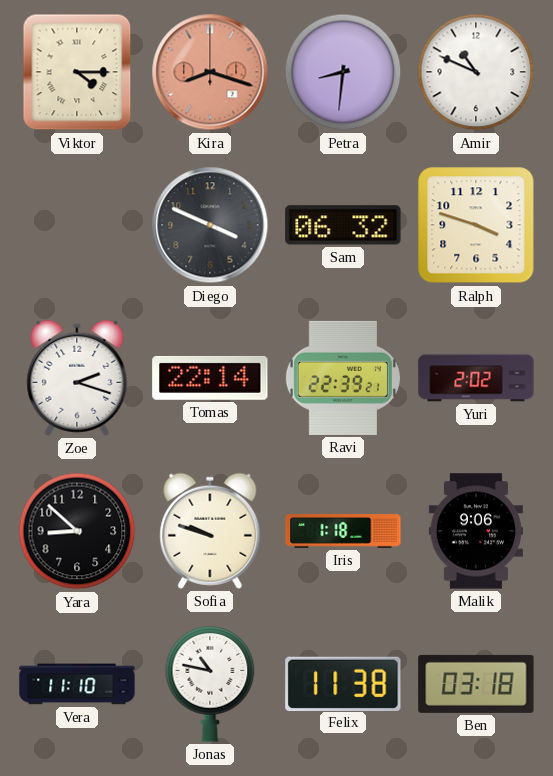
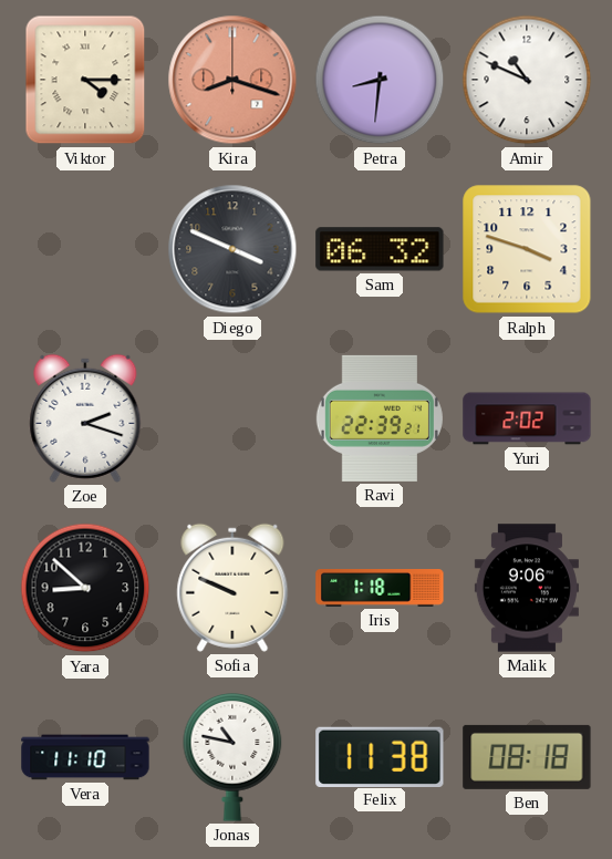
Tomas: 22:14 -> none
Sofia: 9:48 -> 9:49
Ben: 03:18 -> 08:18
